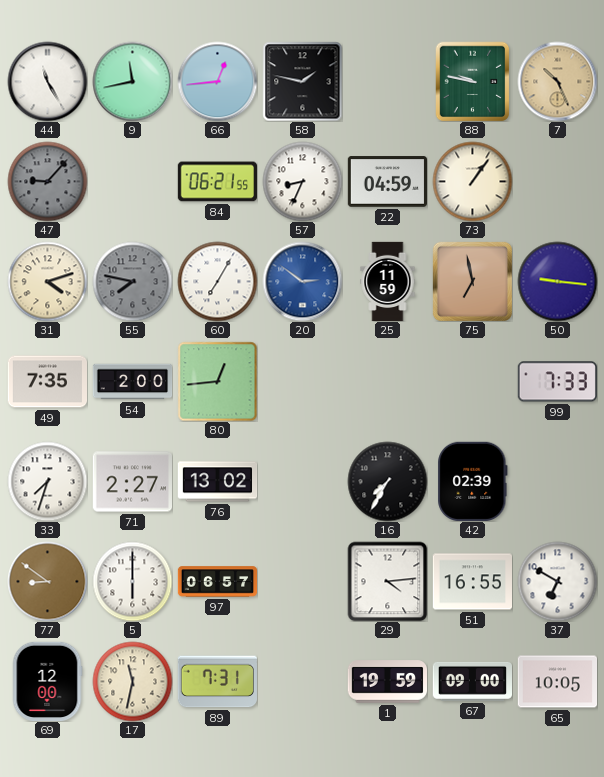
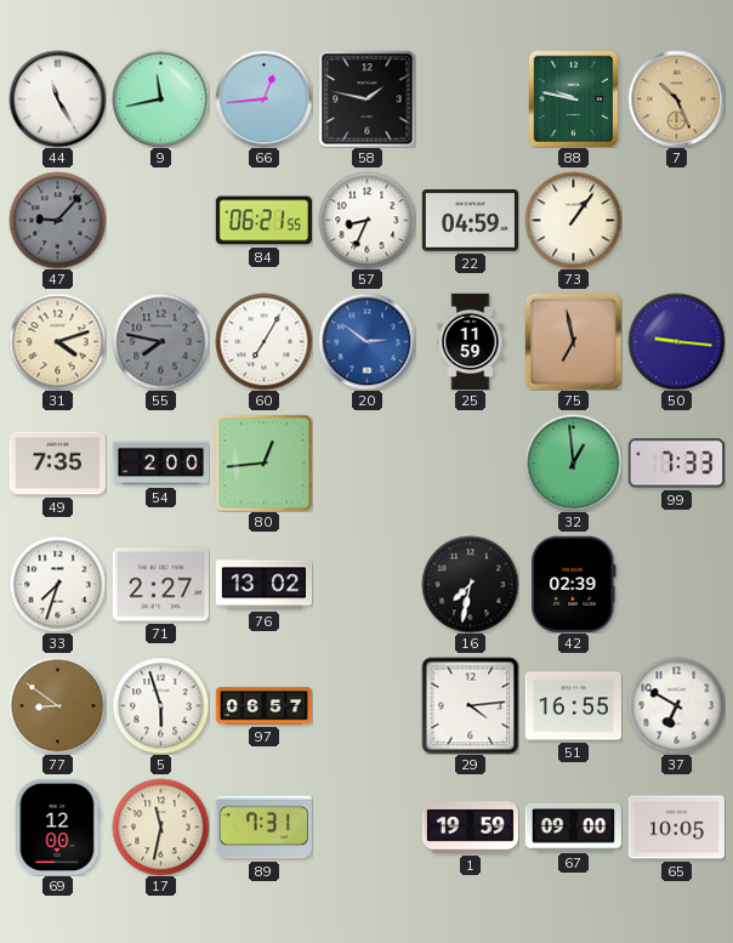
32: none -> 12:59
16: 7:35 -> 7:32
5: 6:00 -> 5:57
